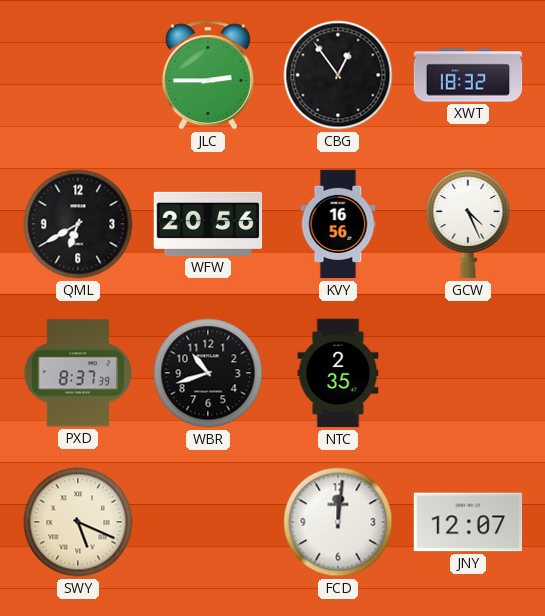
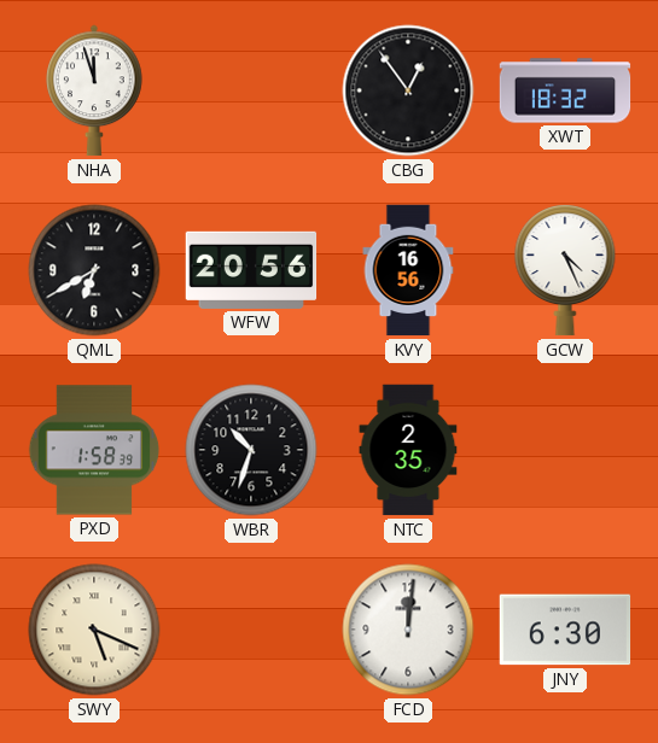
NHA: none -> 11:57
JLC: 2:45 -> none
PXD: 8:37 -> 1:58
WBR: 10:42 -> 10:33
JNY: 12:07 -> 6:30
